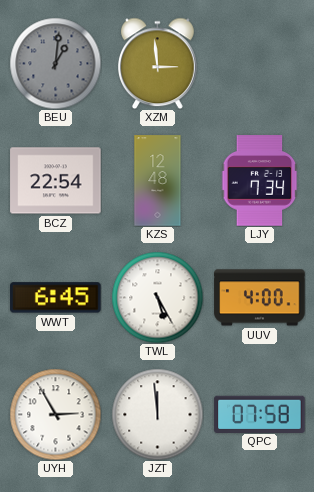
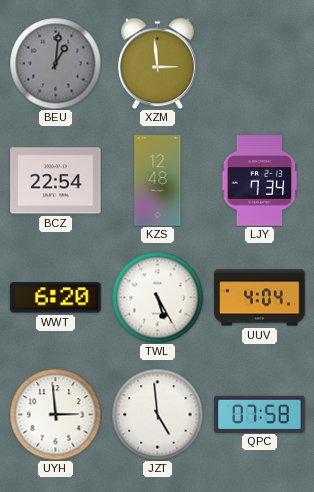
WWT: 6:45 -> 6:20
UUV: 4:00 -> 4:04
UYH: 2:55 -> 2:59
JZT: 11:59 -> 4:59
